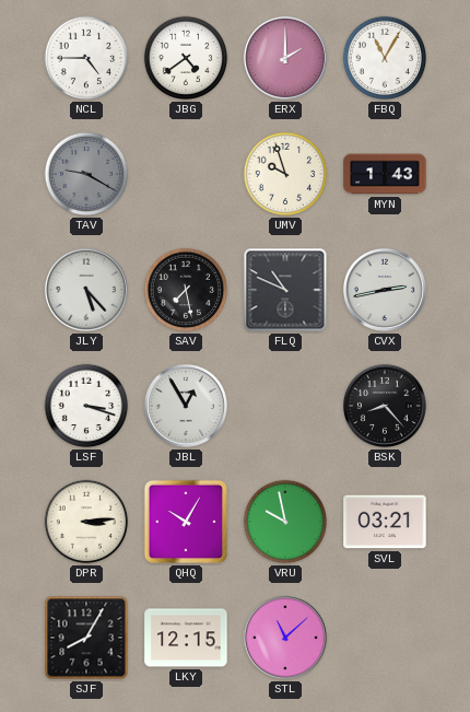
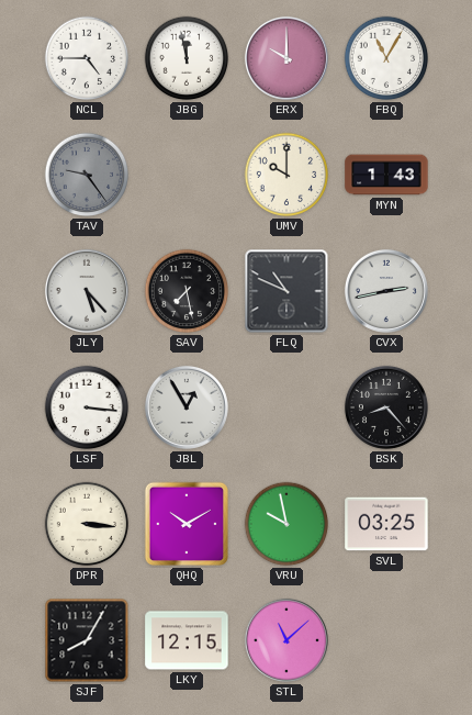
JBG: 4:39 -> 11:58
ERX: 2:00 -> 10:00
TAV: 9:20 -> 9:24
UMV: 9:57 -> 10:00
LSF: 3:18 -> 3:16
DPR: 3:14 -> 3:16
QHQ: 10:05 -> 10:10
SVL: 03:21 -> 03:25
